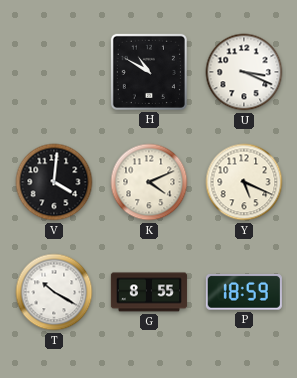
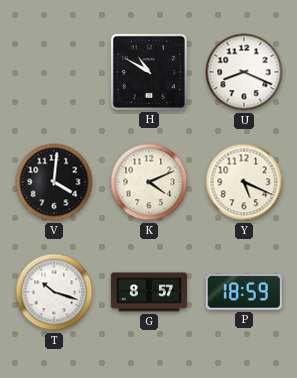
U: 3:19 -> 8:19
T: 10:20 -> 10:18
G: 8:55 -> 8:57
